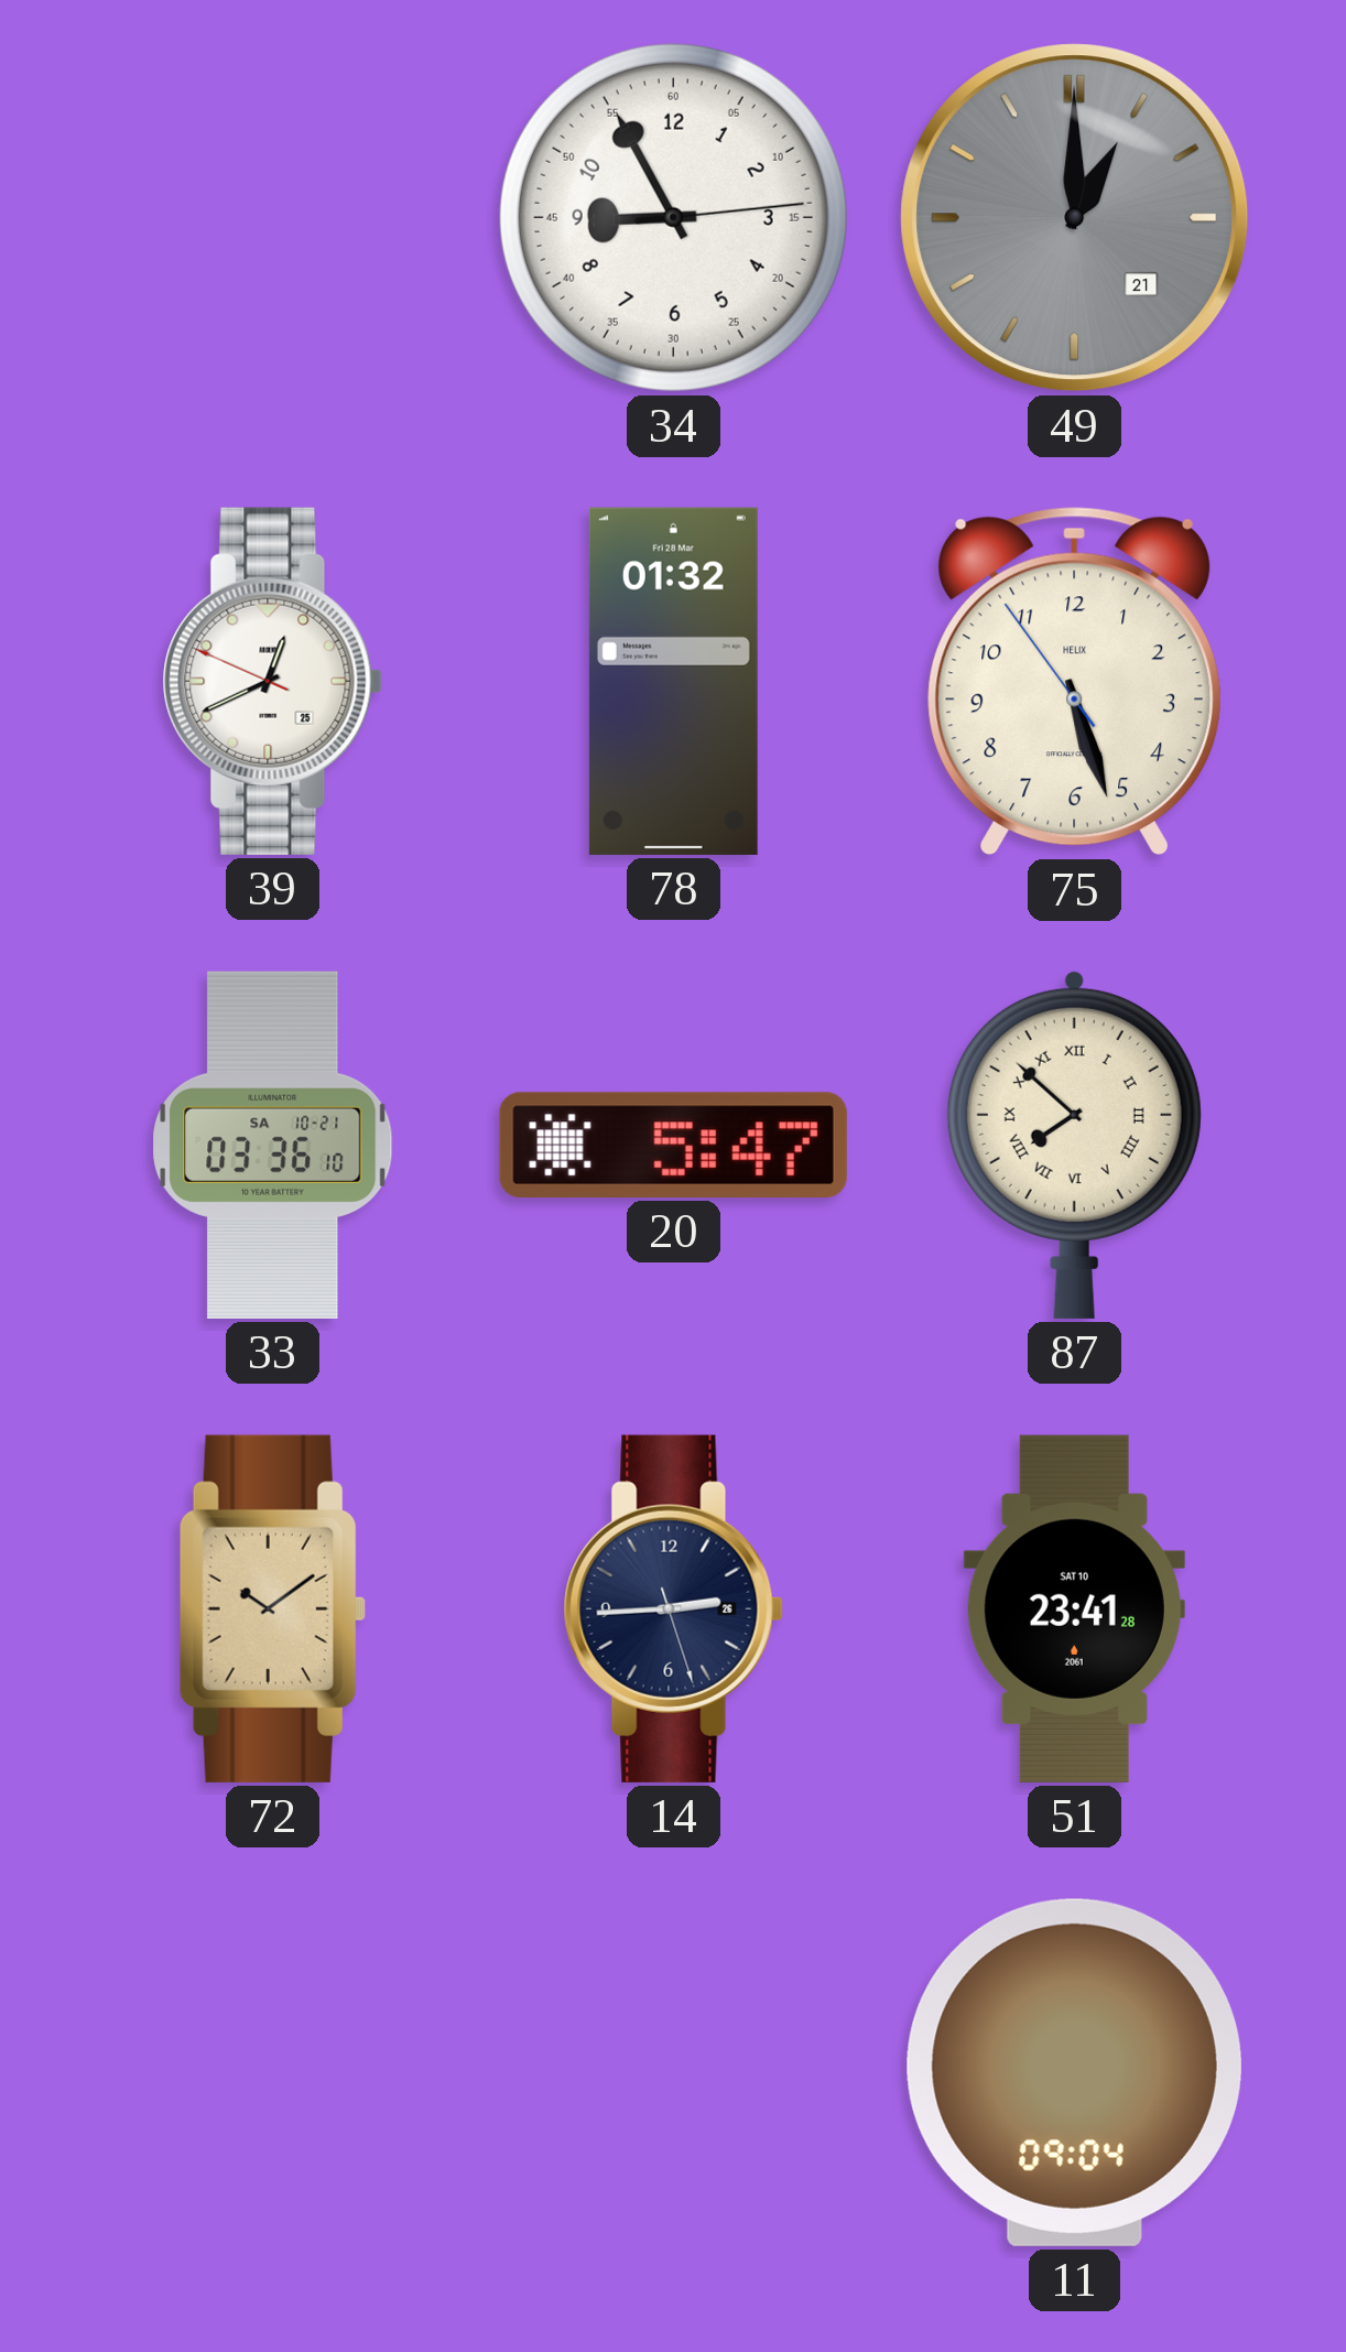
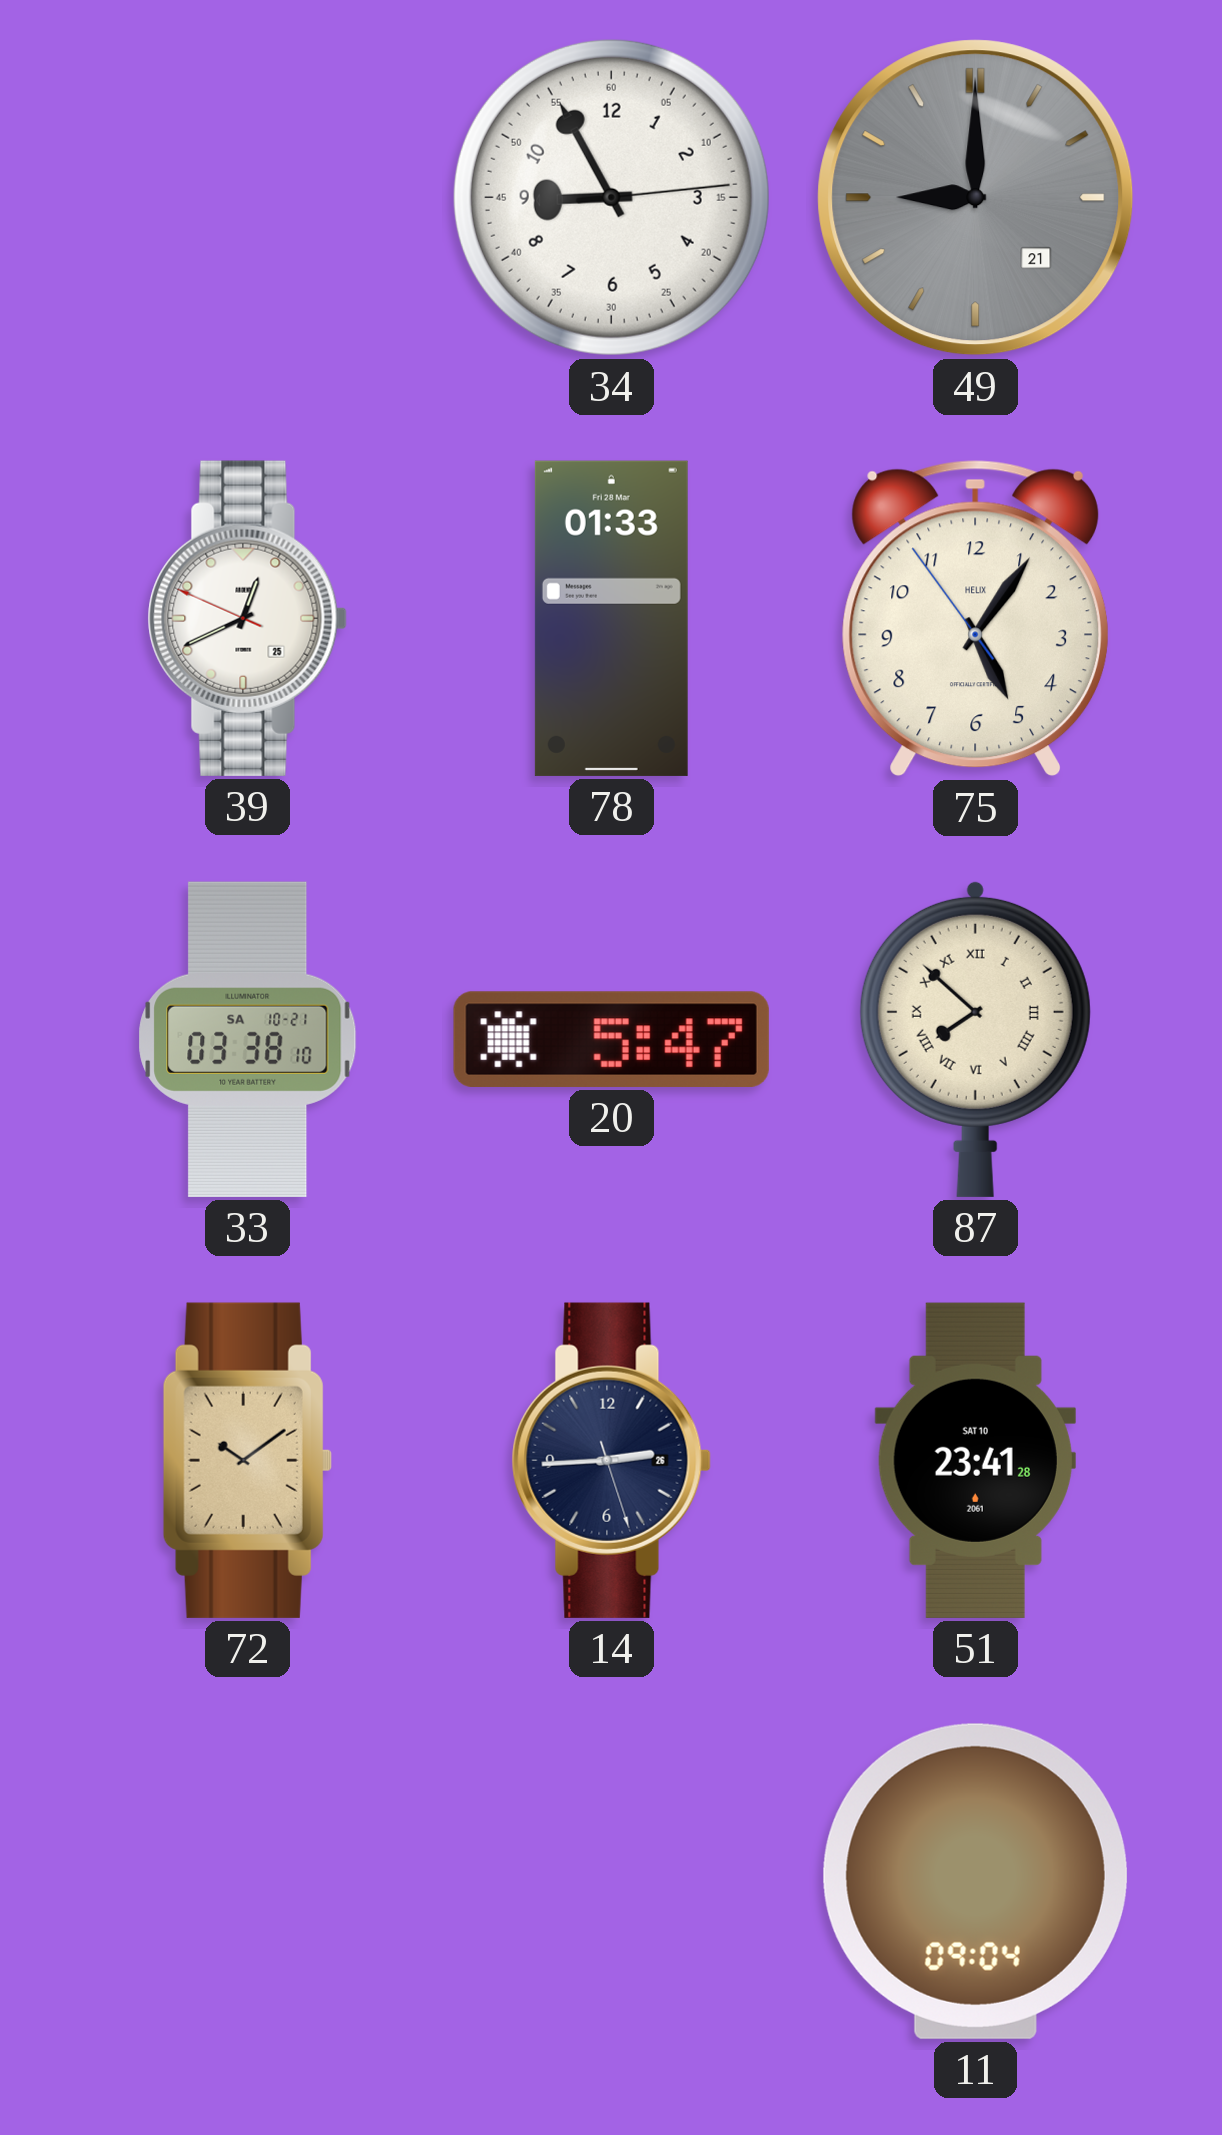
49: 1:00 -> 9:00
78: 01:32 -> 01:33
75: 5:26 -> 5:05
33: 03:36 -> 03:38
